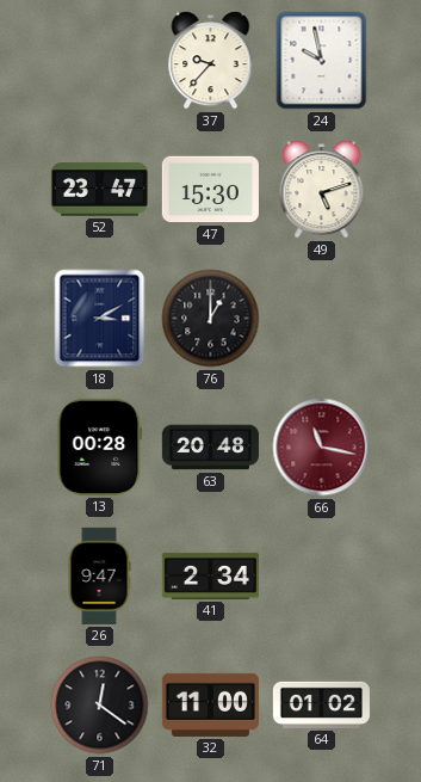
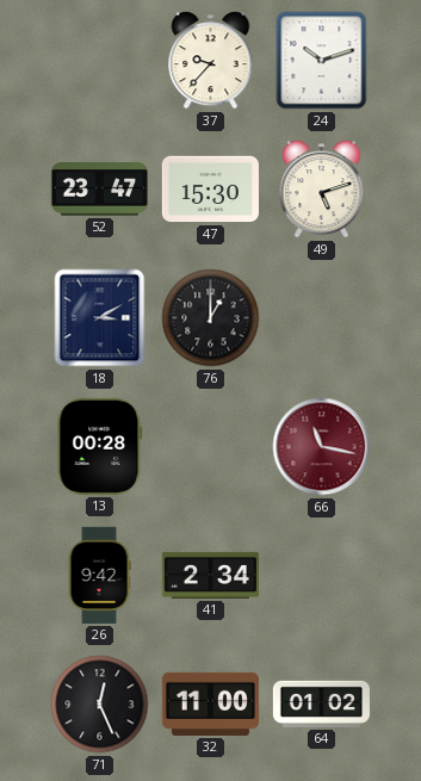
24: 9:58 -> 10:12
63: 20:48 -> none
26: 9:47 -> 9:42
71: 12:21 -> 12:26
